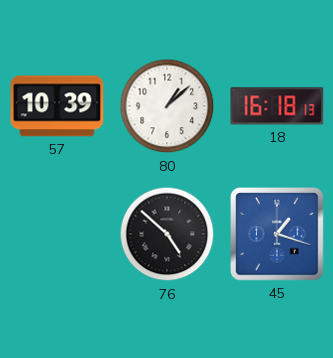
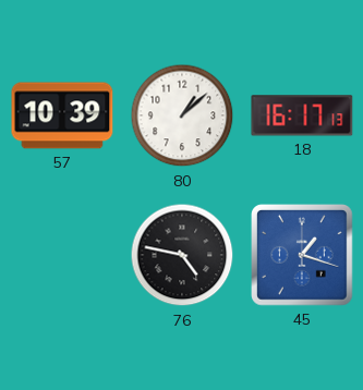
18: 16:18 -> 16:17
76: 4:52 -> 4:47
